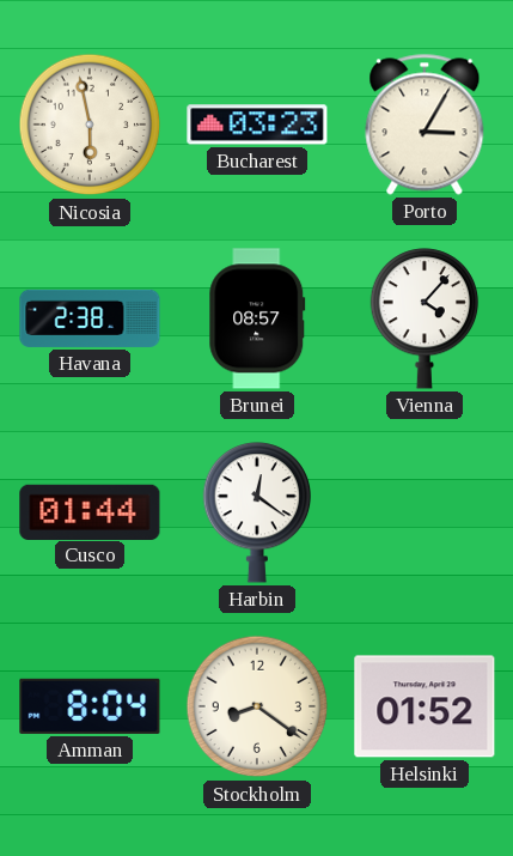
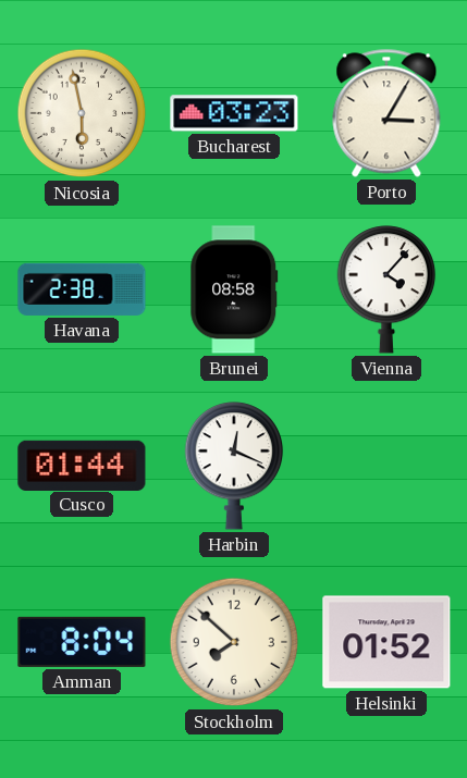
Brunei: 08:57 -> 08:58
Harbin: 12:21 -> 12:19
Stockholm: 8:21 -> 7:52
